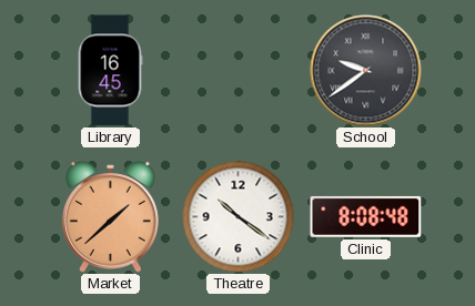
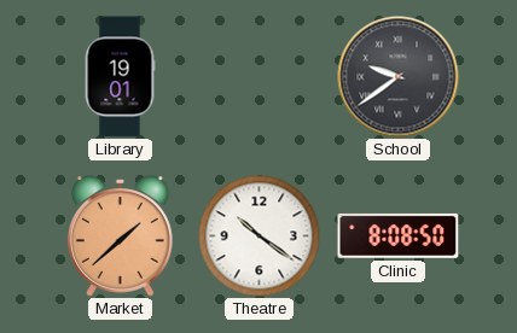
Library: 16:45 -> 19:01
Clinic: 8:08:48 -> 8:08:50
